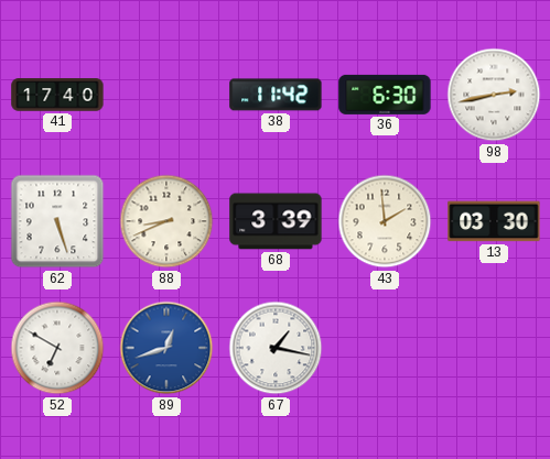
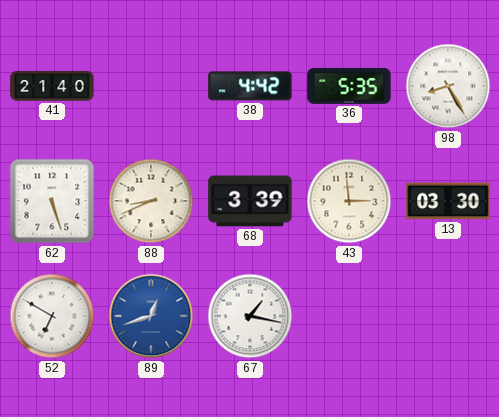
41: 17:40 -> 21:40
38: 11:42 -> 4:42
36: 6:30 -> 5:35
98: 2:43 -> 8:25
43: 1:59 -> 2:59
